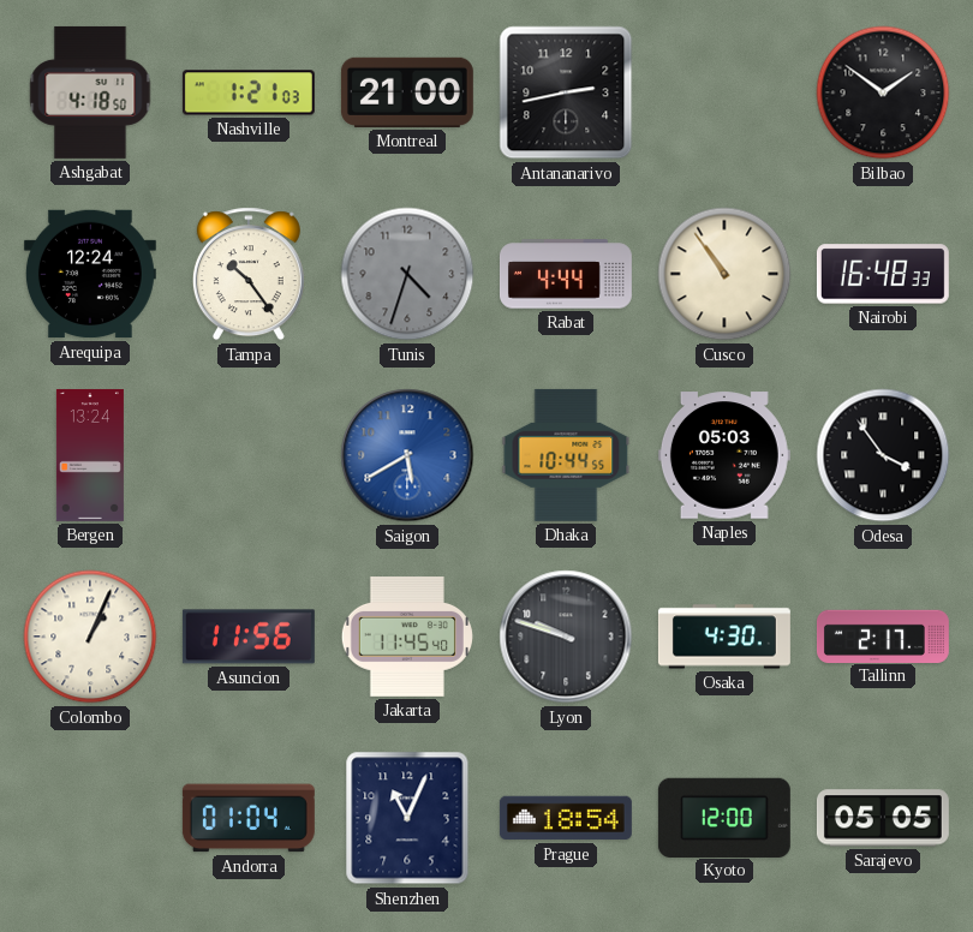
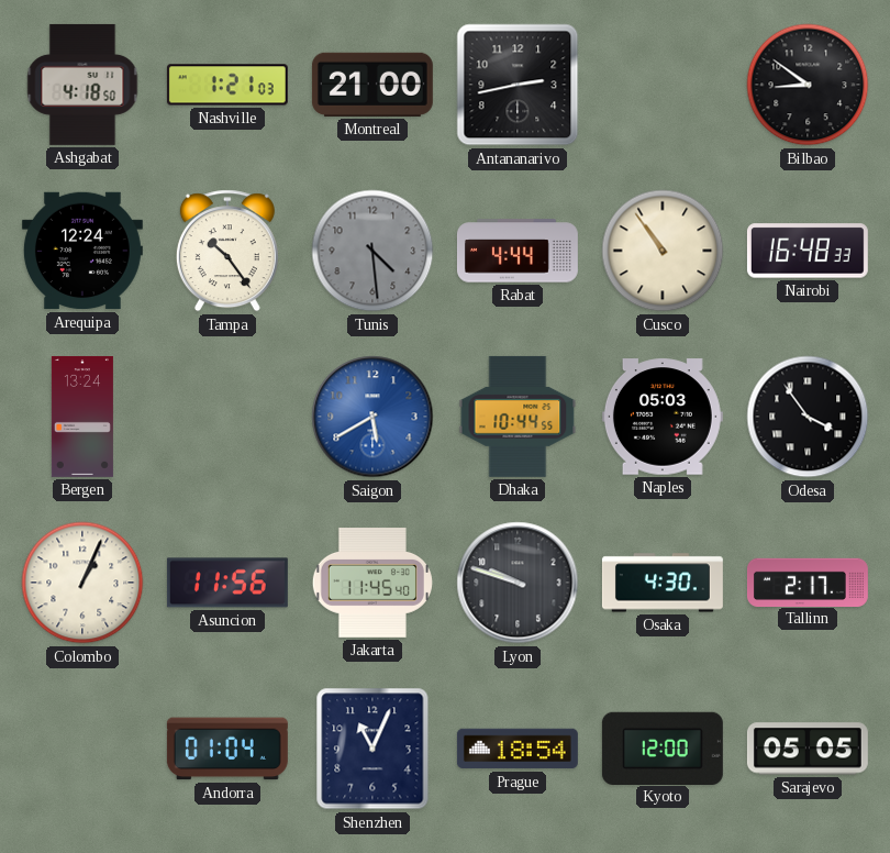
Bilbao: 1:51 -> 8:51
Tunis: 4:33 -> 4:29
